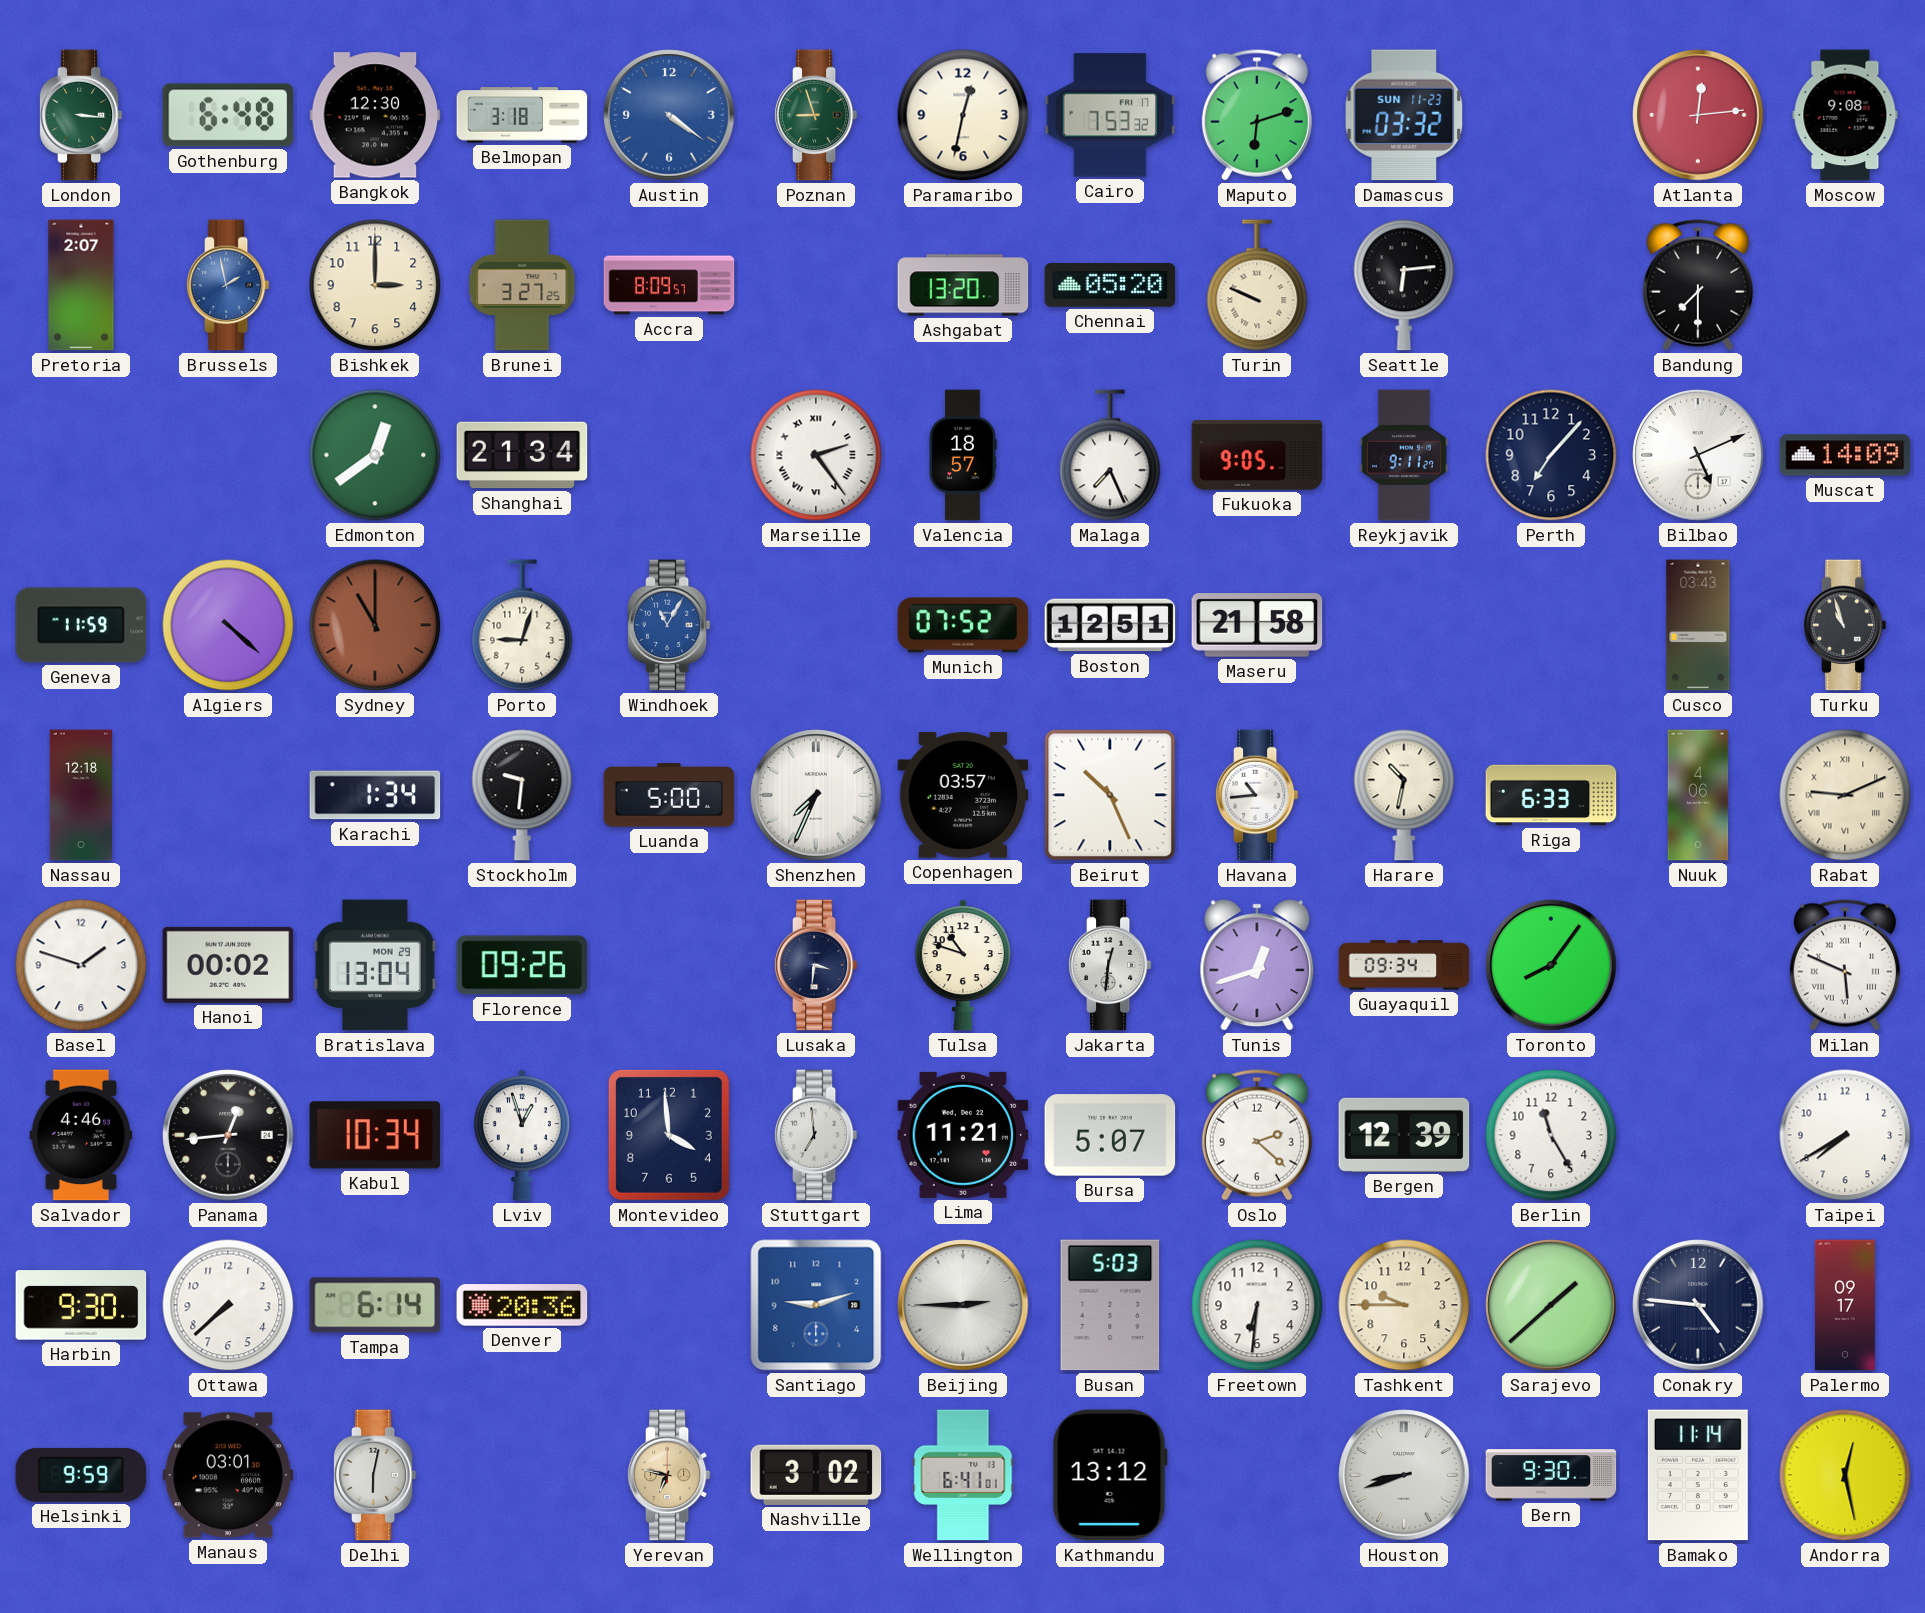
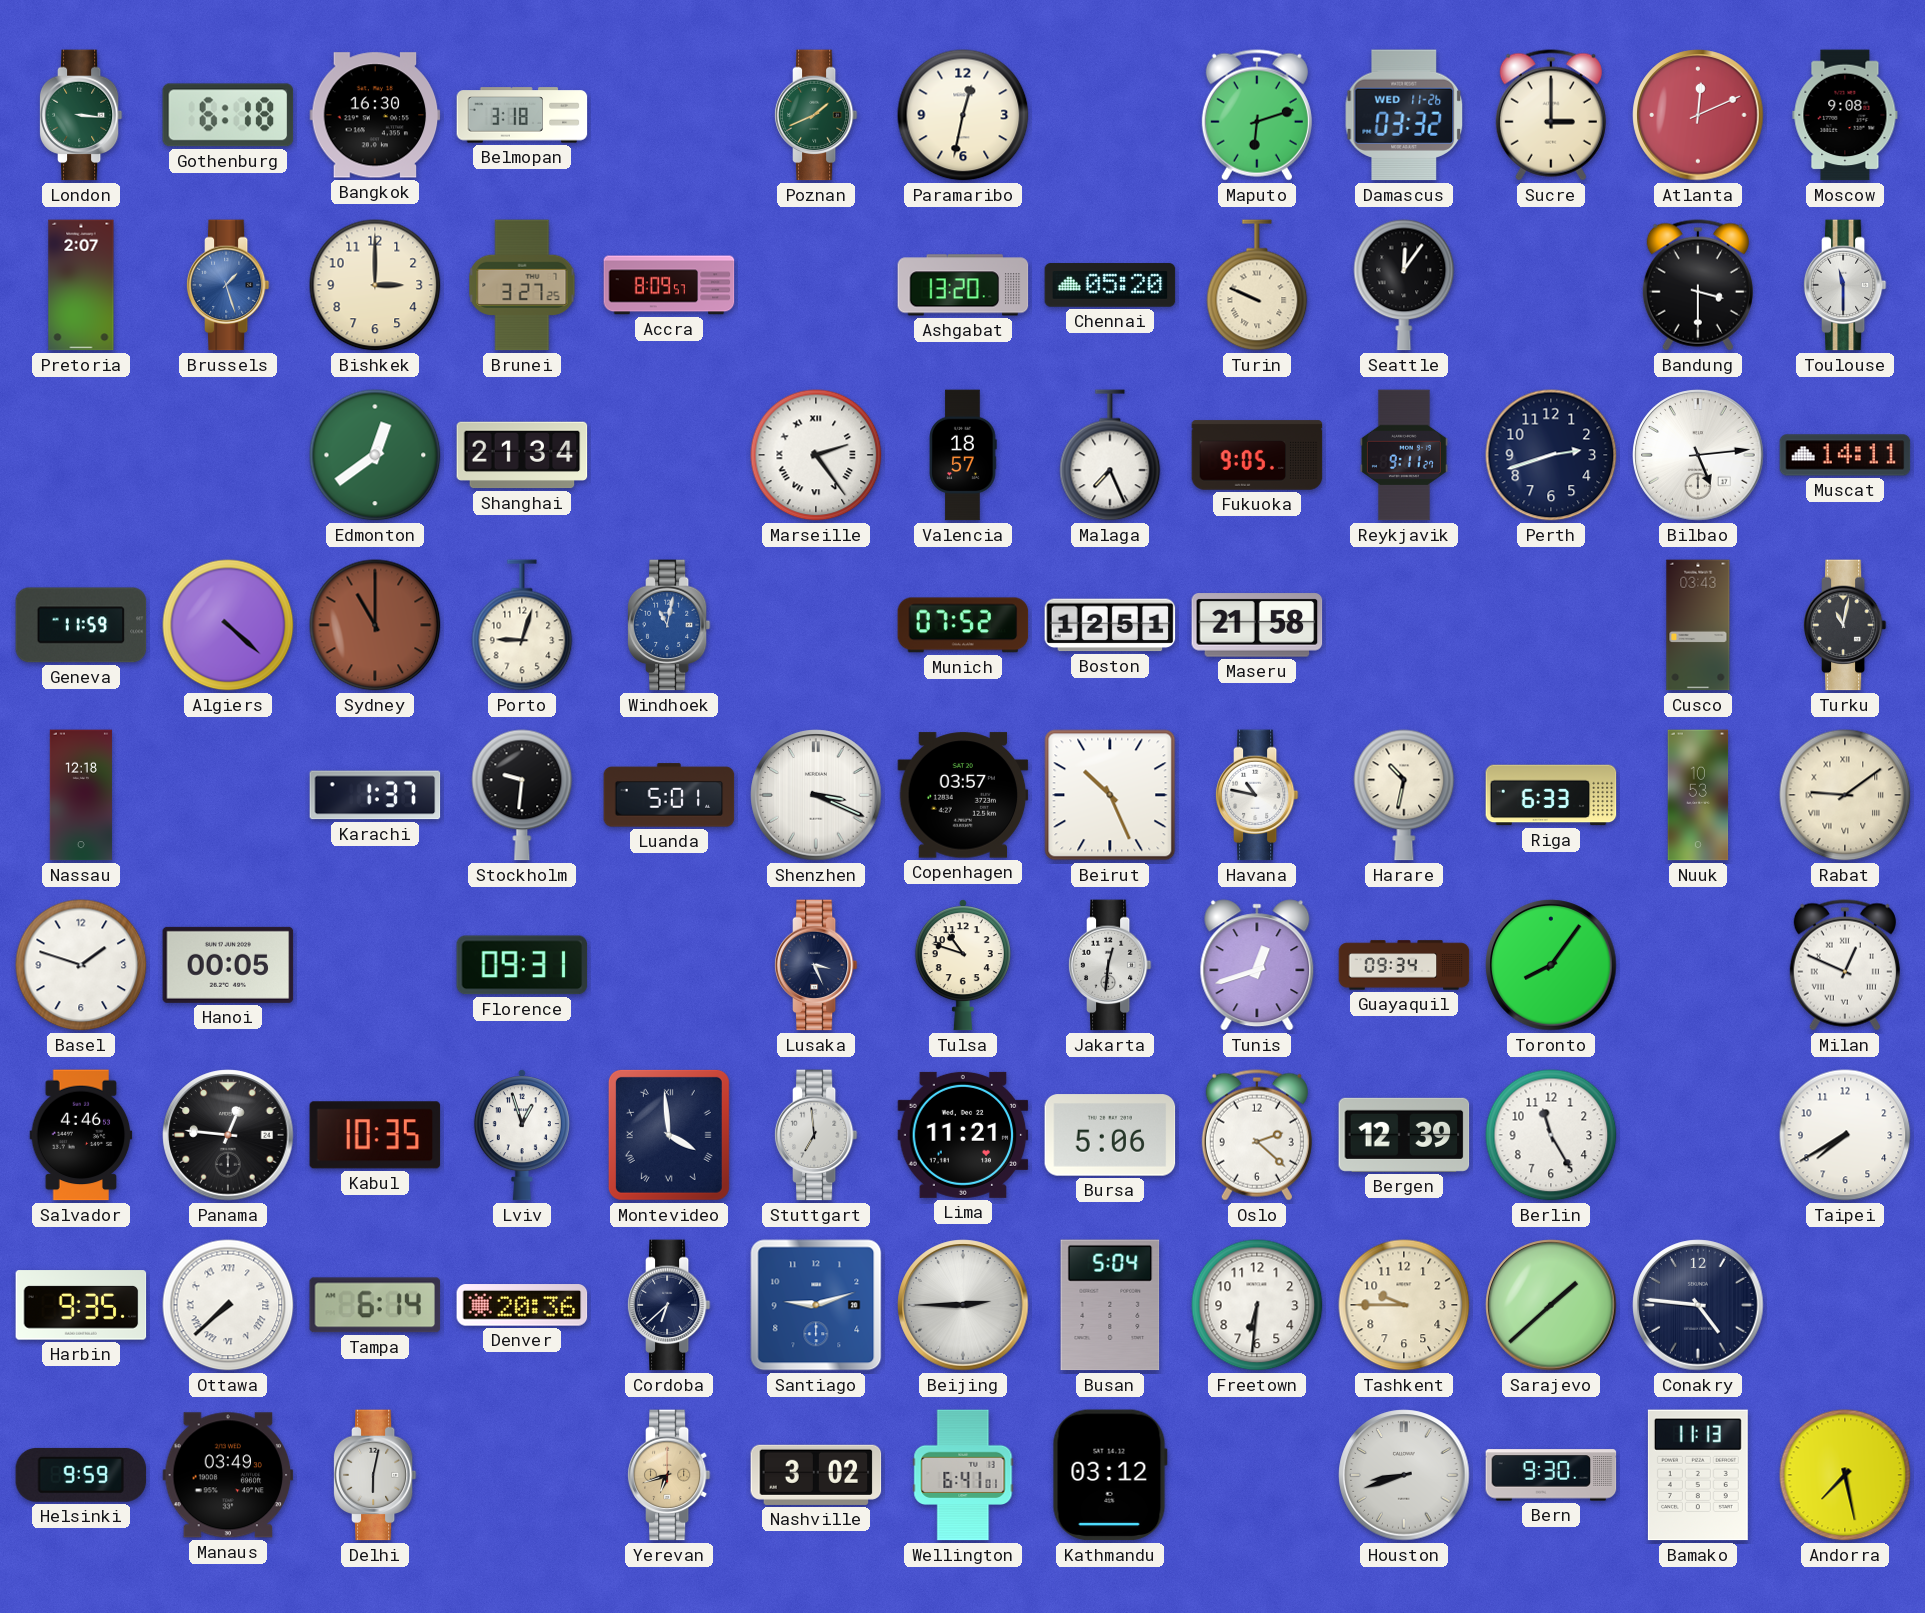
Gothenburg: 6:48 -> 6:18
Bangkok: 12:30 -> 16:30
Austin: 4:21 -> none
Poznan: 8:57 -> 1:41
Cairo: 7:53 -> none
Damascus date: SUN 11-23 -> WED 11-26
Sucre: none -> 3:00
Atlanta: 12:14 -> 12:11
Brussels: 1:58 -> 1:27
Seattle: 6:14 -> 12:06
Bandung: 7:30 -> 3:30
Toulouse: none -> 11:30
Perth: 7:07 -> 2:42
Bilbao: 5:11 -> 5:14
Muscat: 14:09 -> 14:11
Windhoek: 11:05 -> 11:02
Turku: 10:57 -> 11:02
Karachi: 1:34 -> 1:37
Luanda: 5:00 -> 5:01
Shenzhen: 7:34 -> 3:19
Havana: 10:44 -> 10:47
Nuuk: 4:06 -> 10:53
Rabat: 9:11 -> 9:09
Hanoi: 00:02 -> 00:05
Bratislava: 13:04 -> none
Florence: 09:26 -> 09:31
Lusaka: 3:31 -> 3:26
Milan: 5:49 -> 12:49
Panama: 12:44 -> 12:46
Kabul: 10:34 -> 10:35
Montevideo numerals: Arabic -> Roman
Bursa: 5:07 -> 5:06
Harbin: 9:30 -> 9:35
Ottawa numerals: Arabic -> Roman
Cordoba: none -> 6:38
Busan: 5:03 -> 5:04
Palermo: 09:17 -> none
Manaus: 03:01 -> 03:49
Yerevan: 6:47 -> 6:42
Kathmandu: 13:12 -> 03:12
Bamako: 11:14 -> 11:13
Andorra: 12:28 -> 7:28
